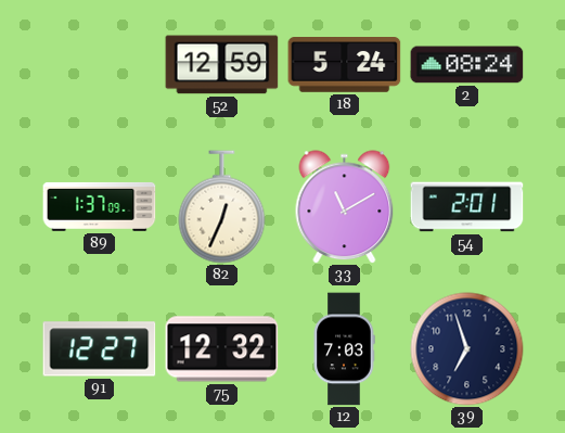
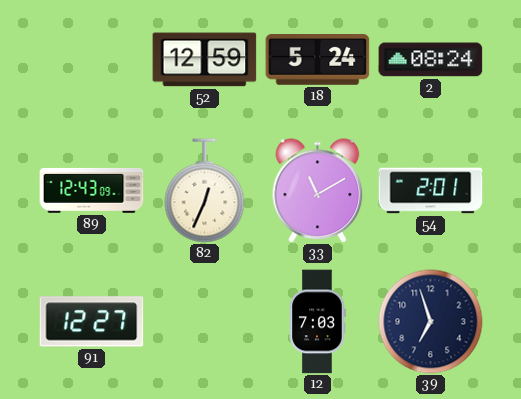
89: 1:37 -> 12:43
75: 12:32 -> none
